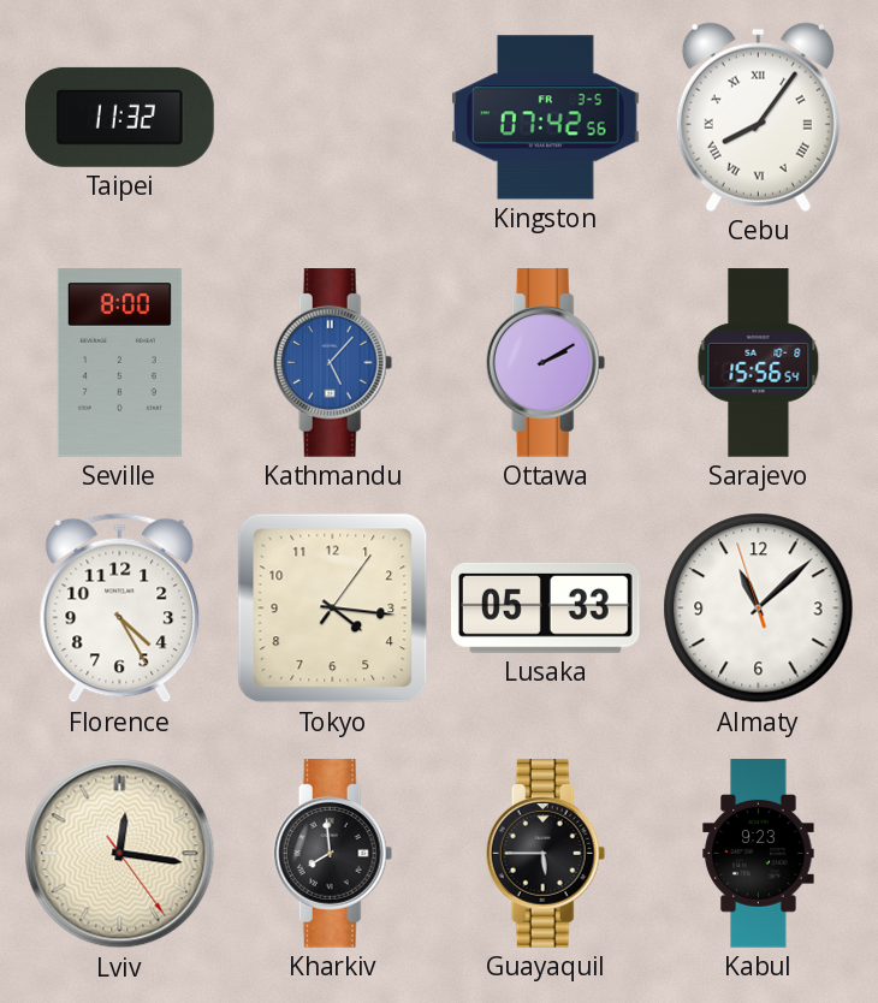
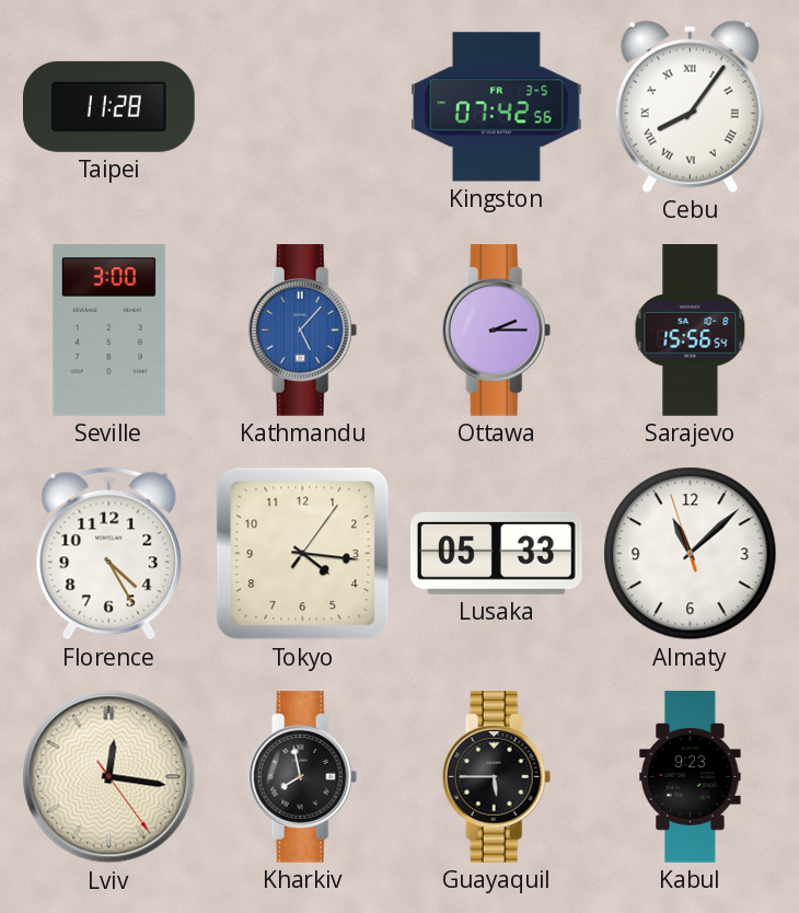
Taipei: 11:32 -> 11:28
Seville: 8:00 -> 3:00
Ottawa: 2:10 -> 2:15
Kharkiv: 7:59 -> 7:58
